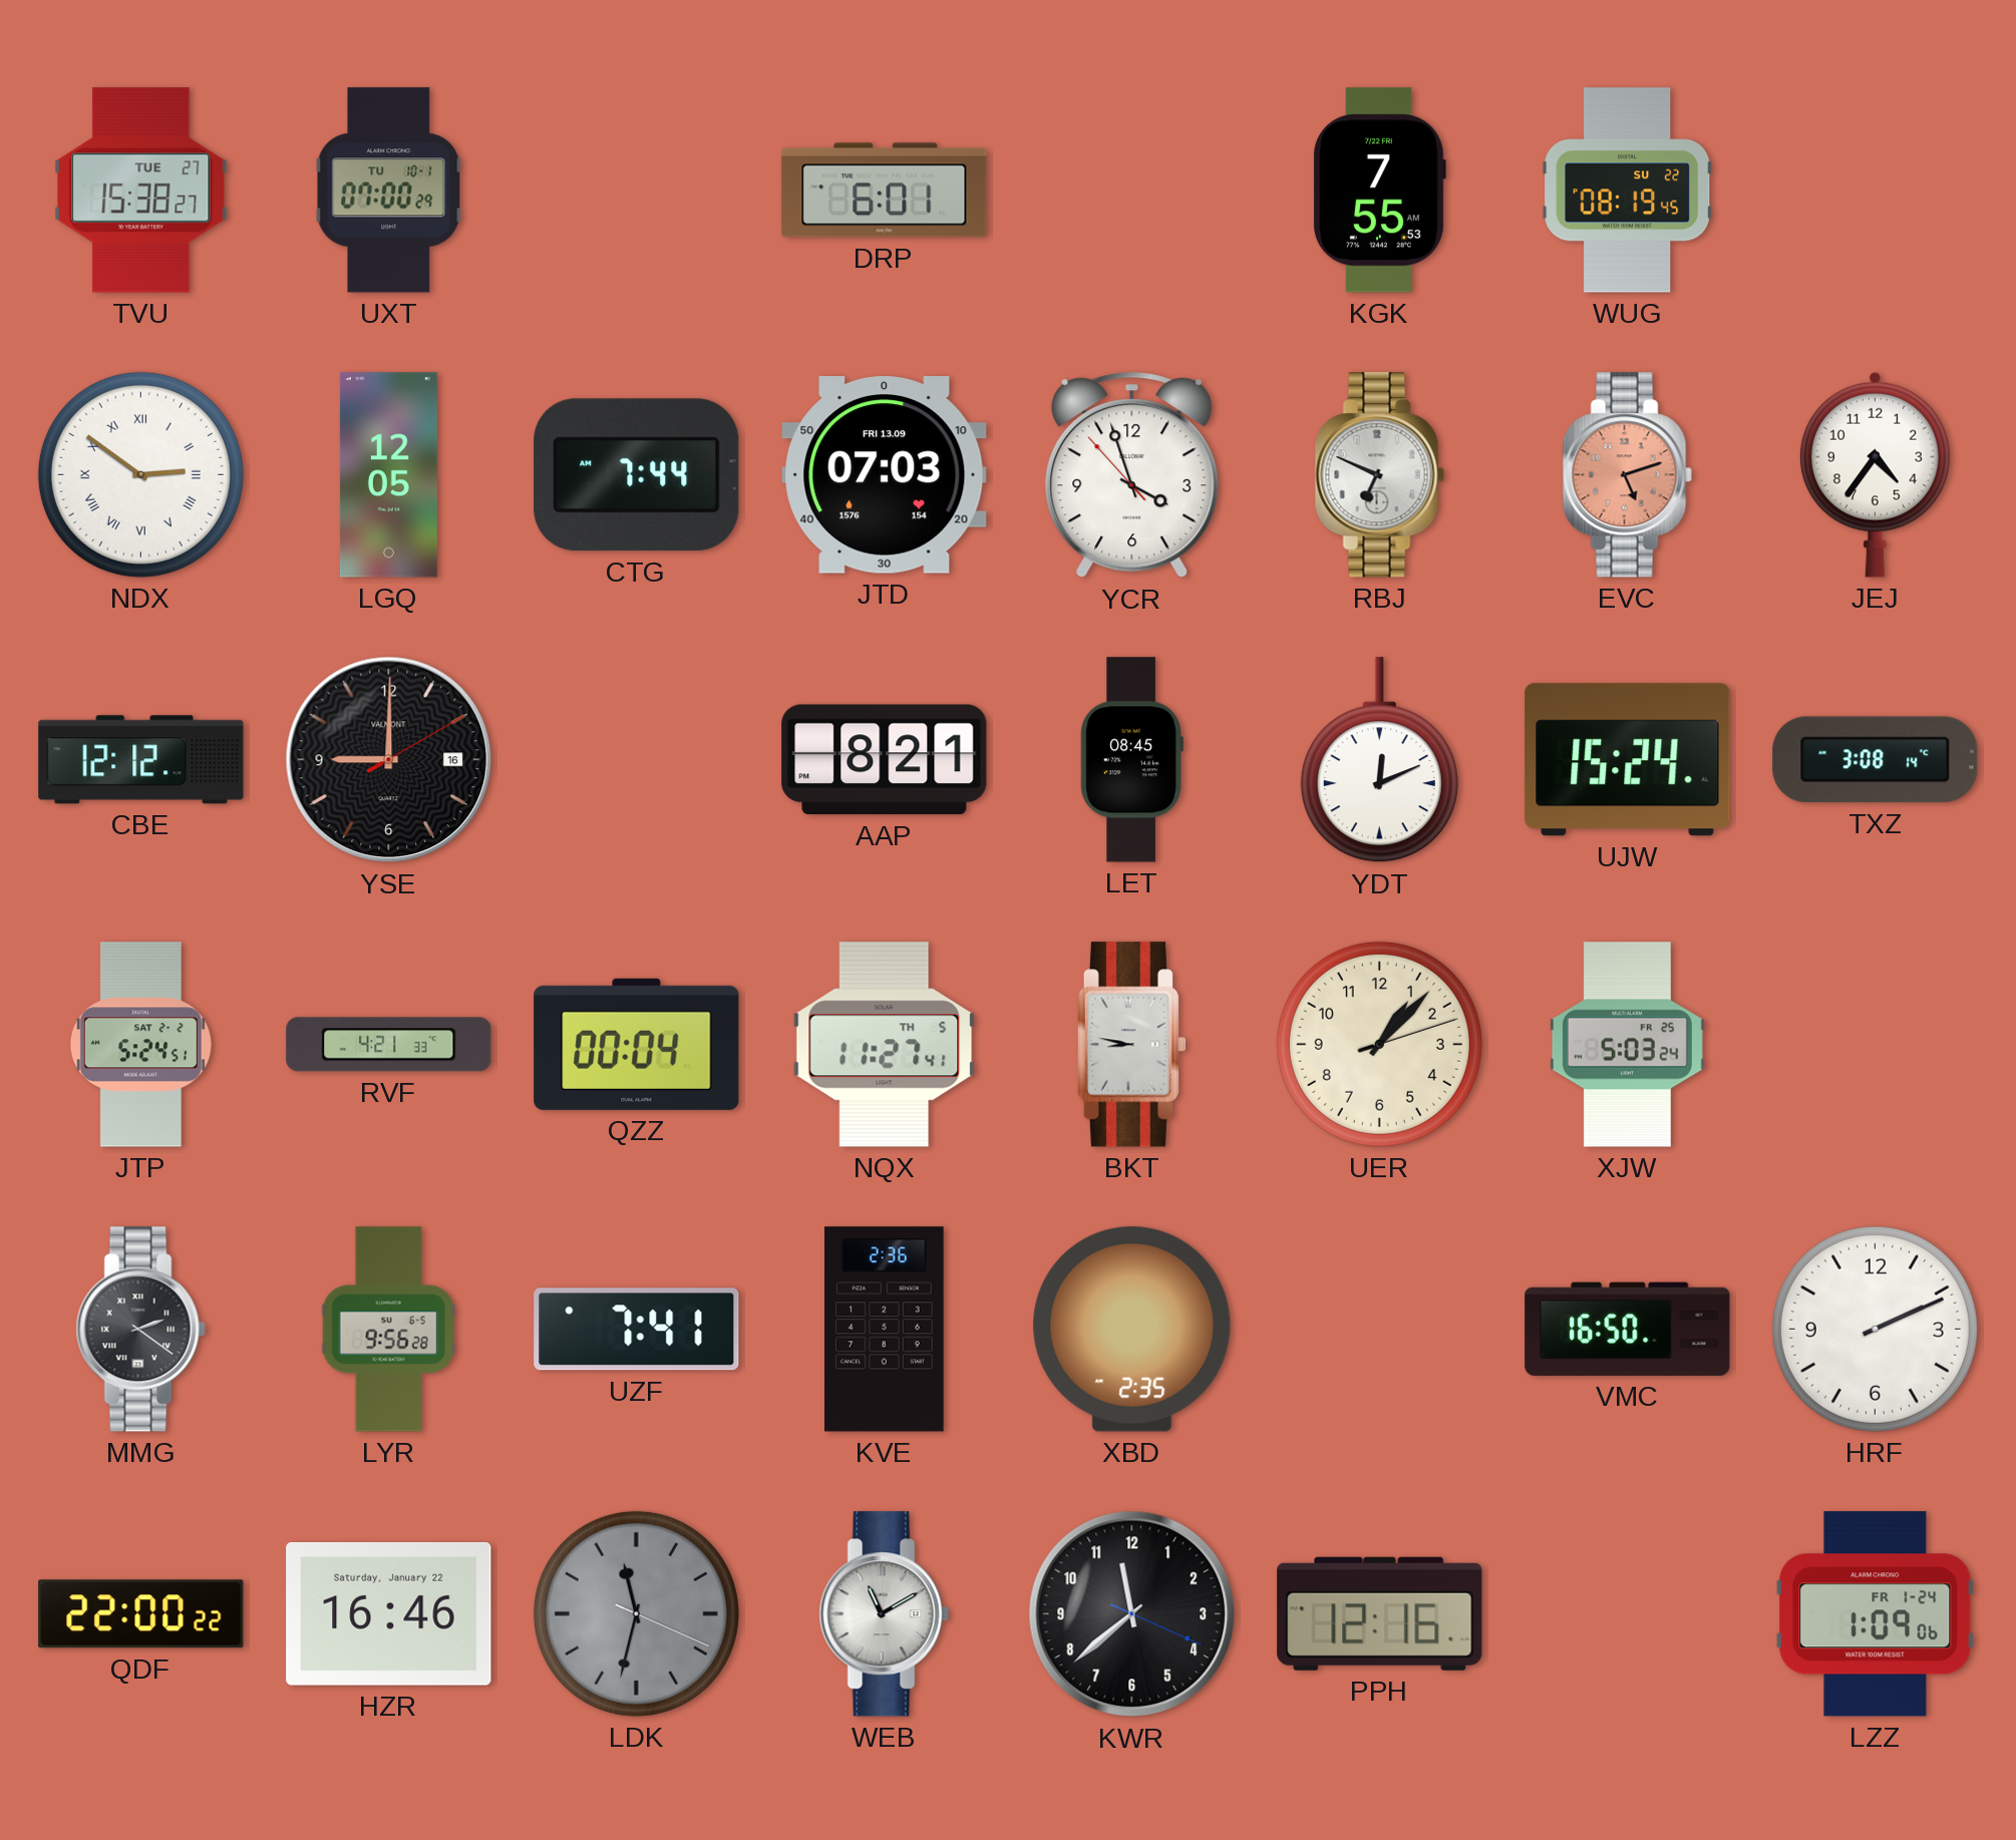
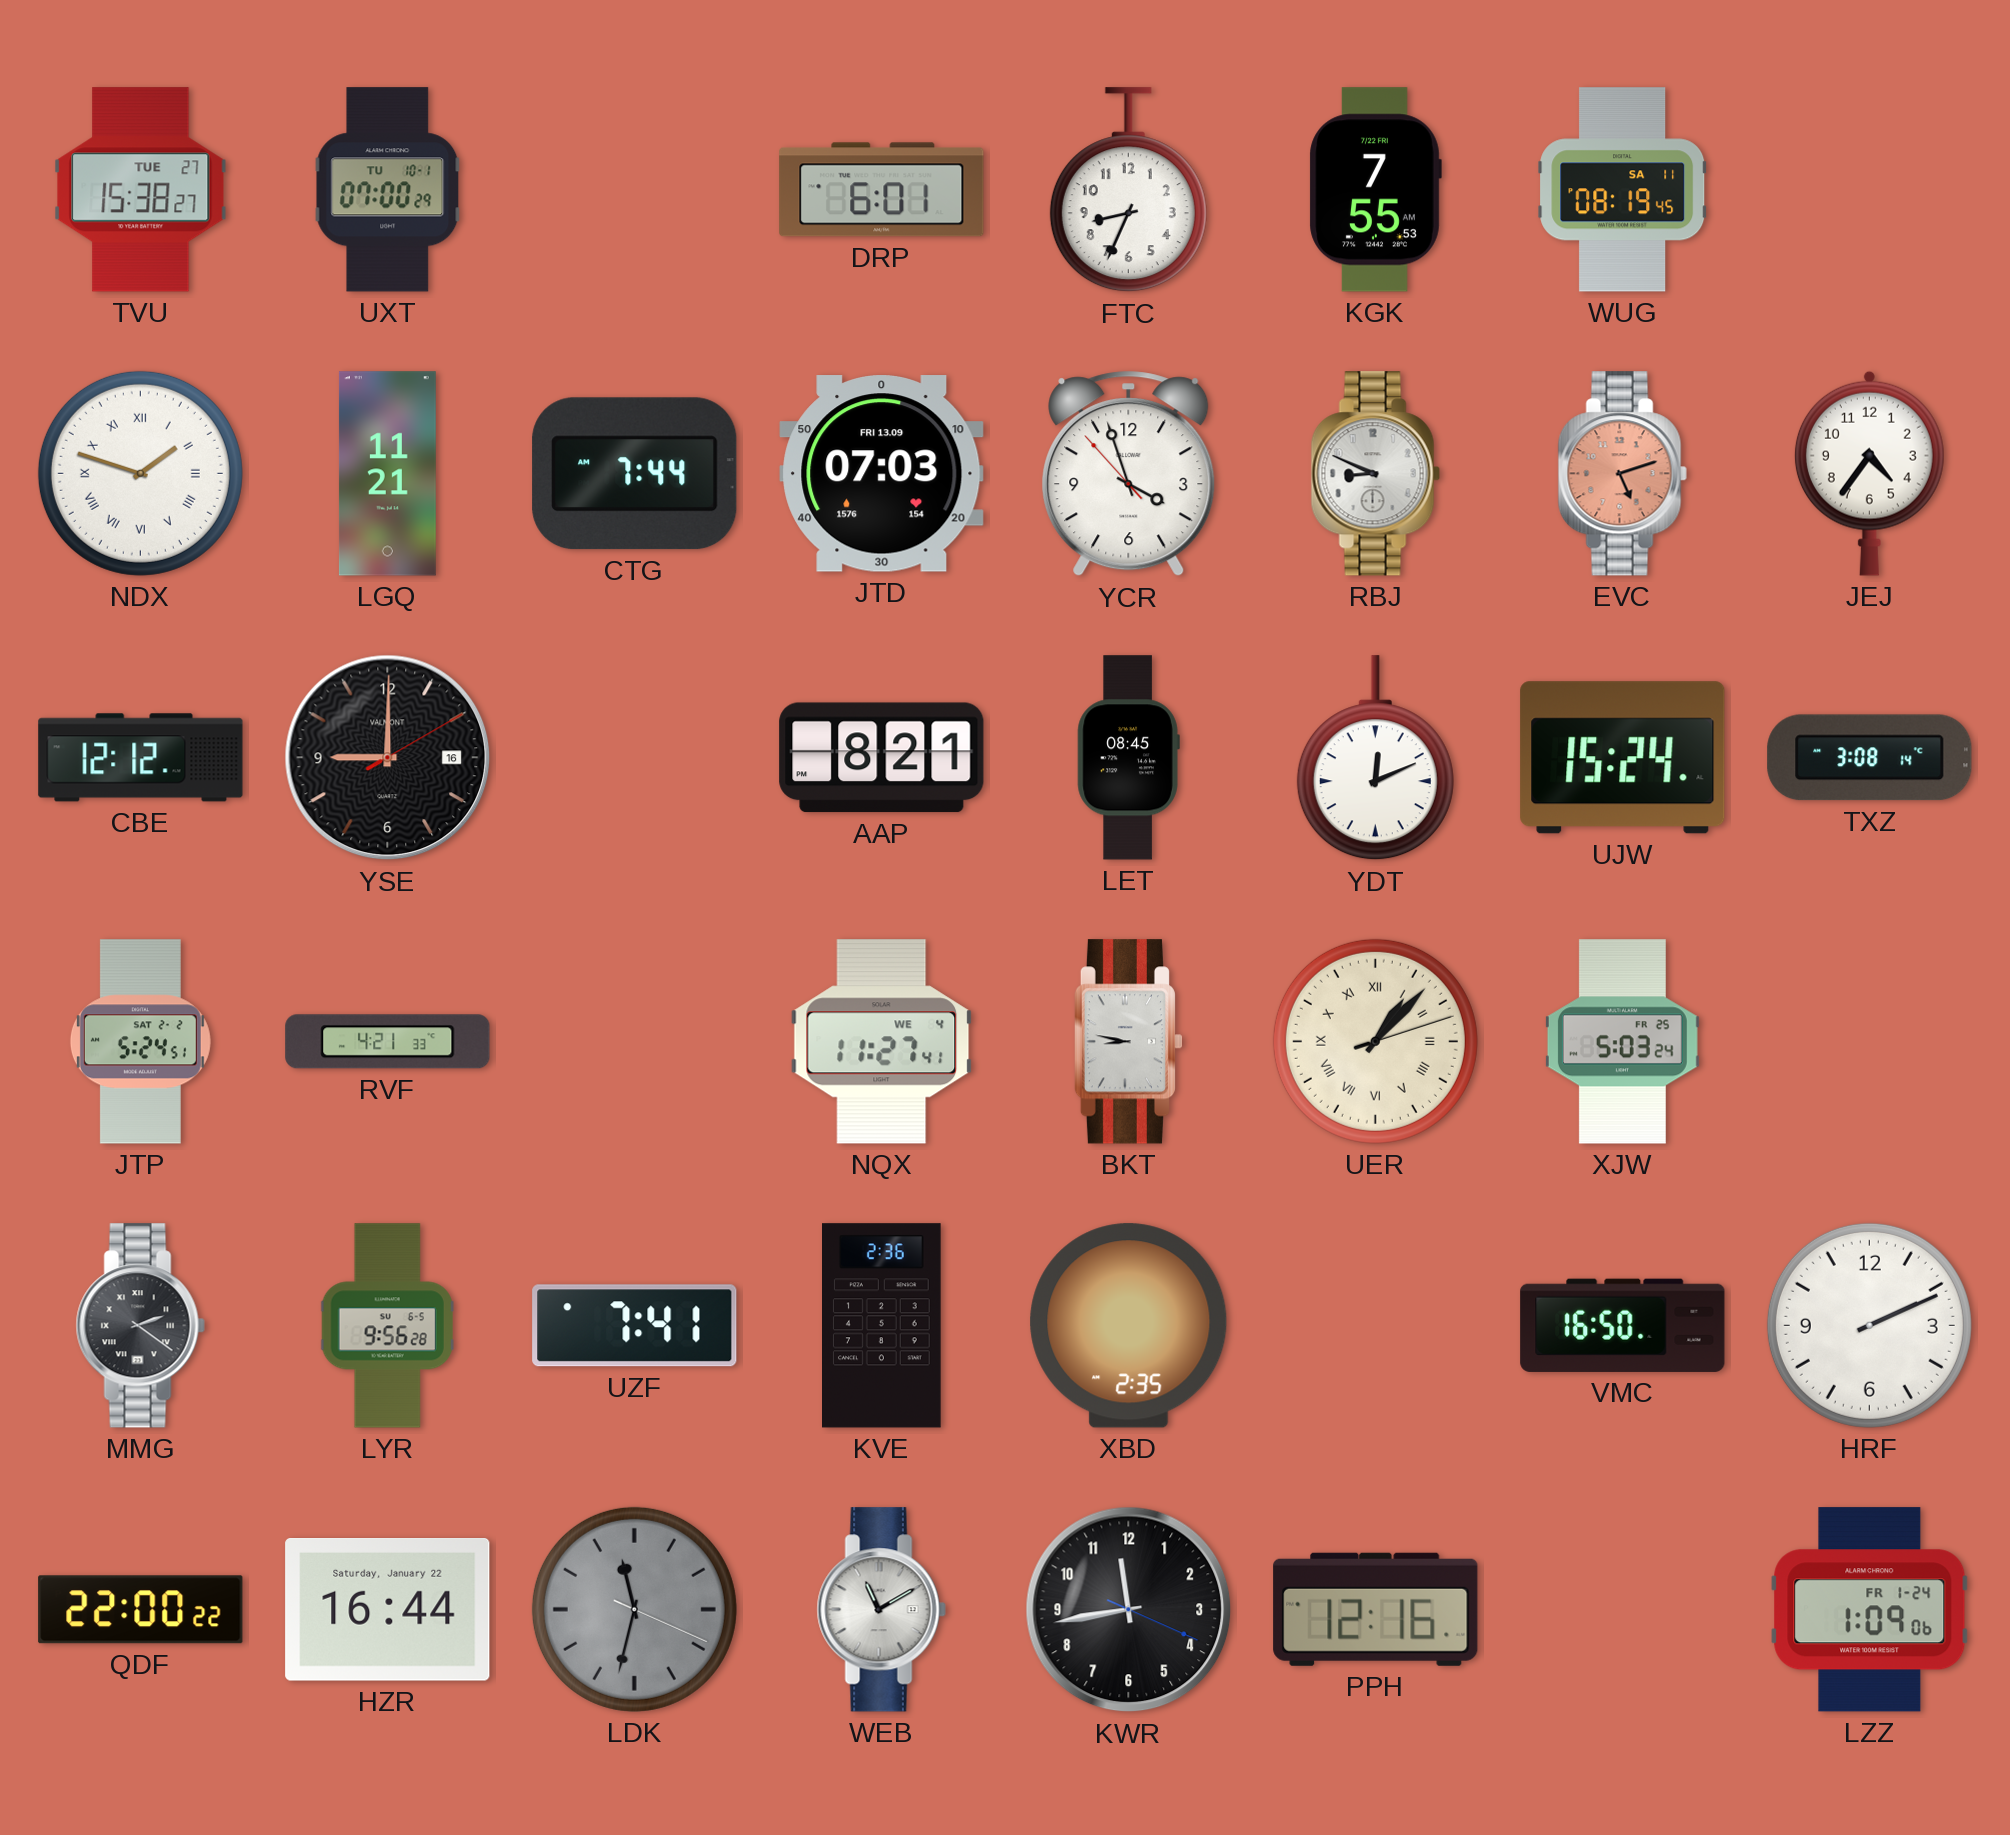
FTC: none -> 8:34
WUG date: SU 22 -> SA 11
NDX: 2:51 -> 1:48
LGQ: 12:05 -> 11:21
RBJ: 6:49 -> 8:49
QZZ: 00:04 -> none
NQX date: TH 5 -> WE 4
UER numerals: Arabic -> Roman
HZR: 16:46 -> 16:44
KWR: 11:38 -> 11:43
